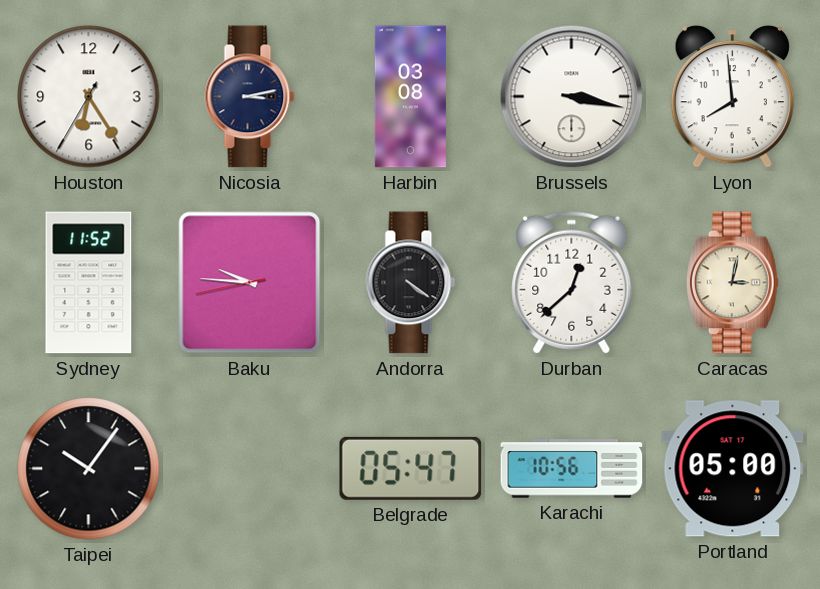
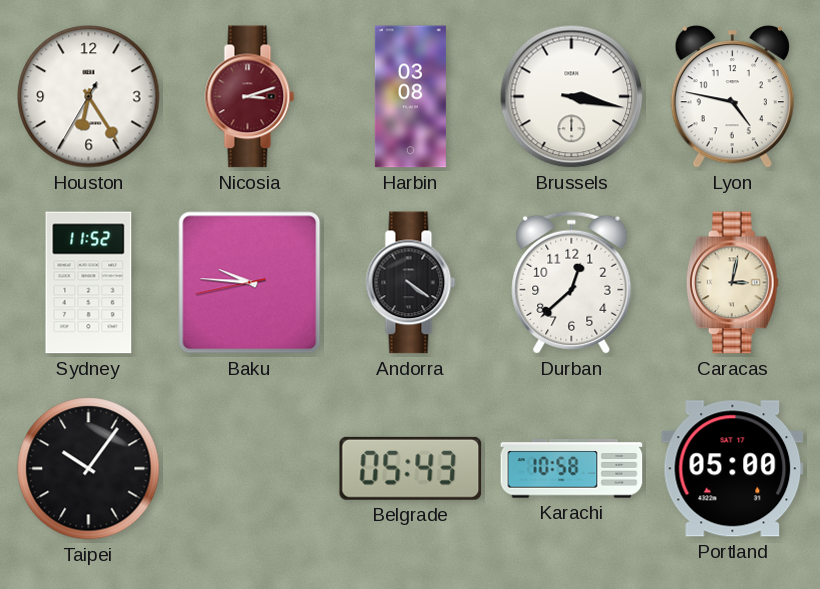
Nicosia: 3:13 -> 3:12
Nicosia dial: navy -> burgundy
Lyon: 7:59 -> 4:47
Belgrade: 05:47 -> 05:43
Karachi: 10:56 -> 10:58
